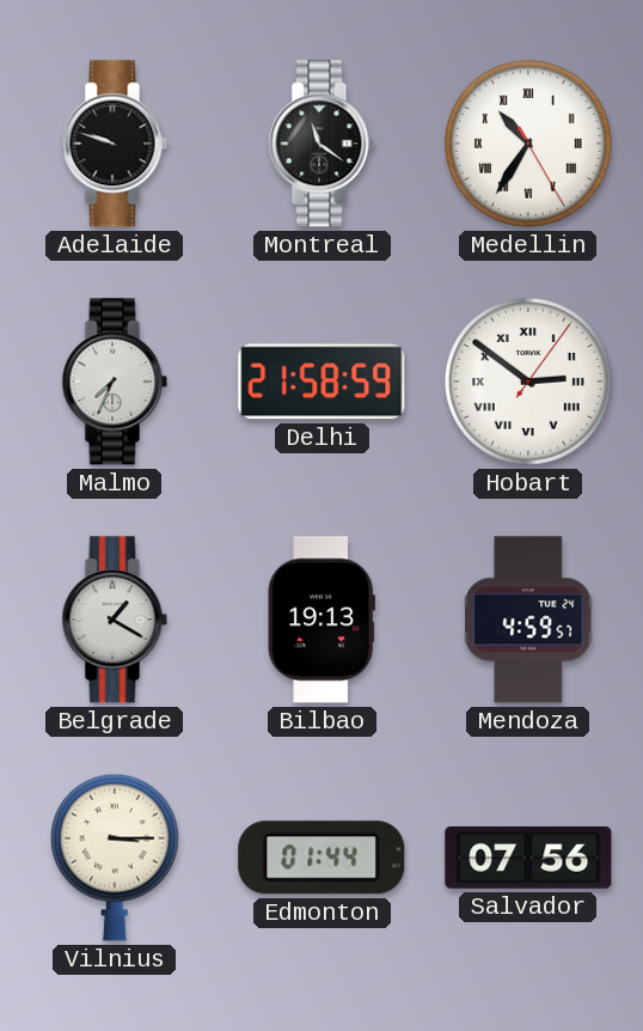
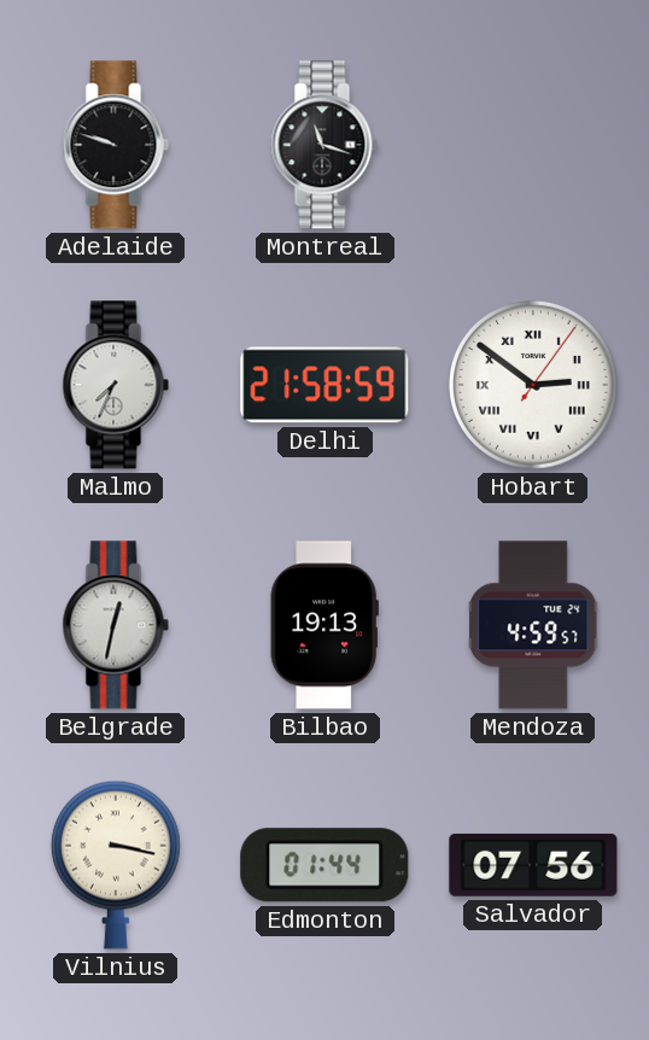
Montreal: 11:21 -> 11:18
Medellin: 10:35 -> none
Belgrade: 1:20 -> 12:32
Vilnius: 3:15 -> 3:17
